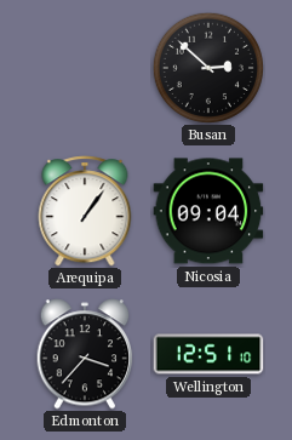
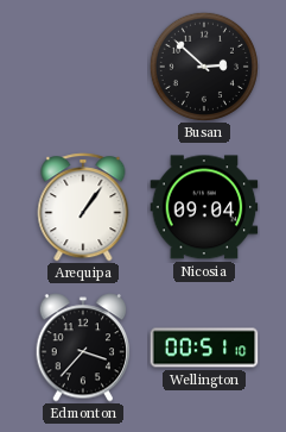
Wellington: 12:51 -> 00:51
